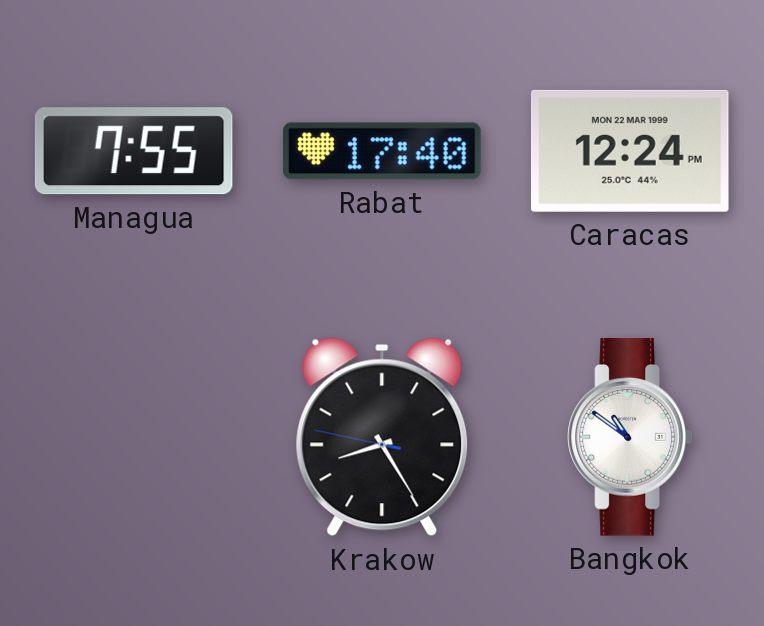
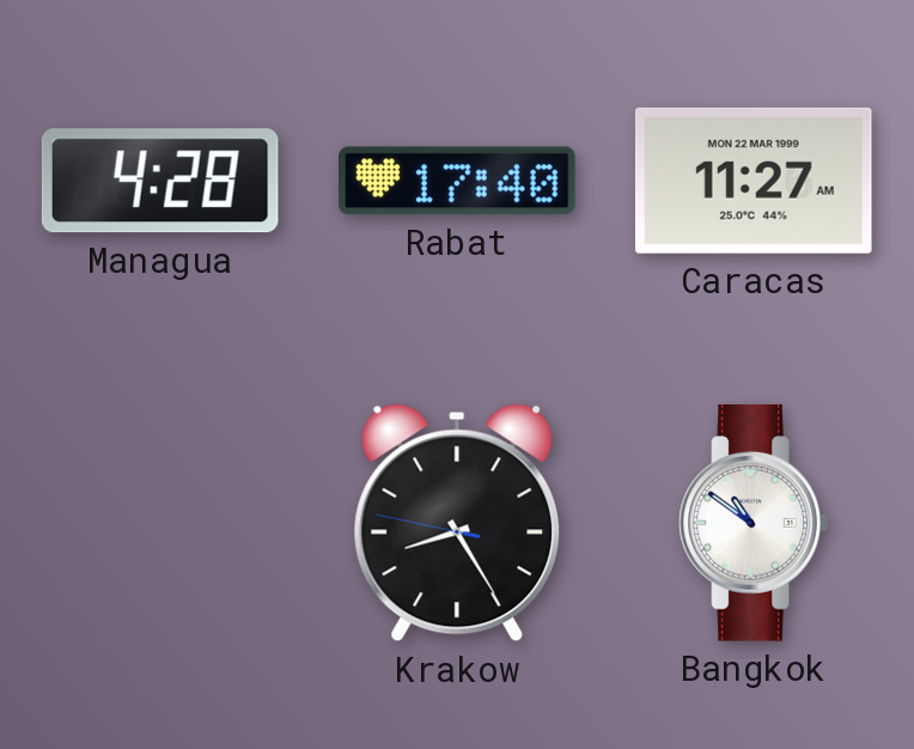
Managua: 7:55 -> 4:28
Caracas: 12:24 -> 11:27
